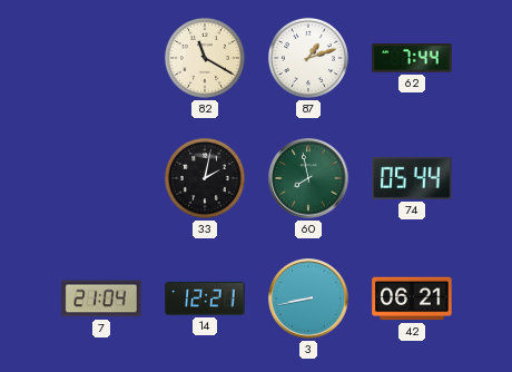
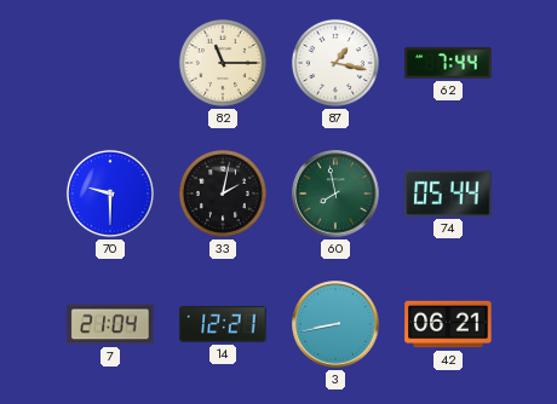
82: 11:20 -> 11:15
87: 1:12 -> 1:17
70: none -> 9:30
